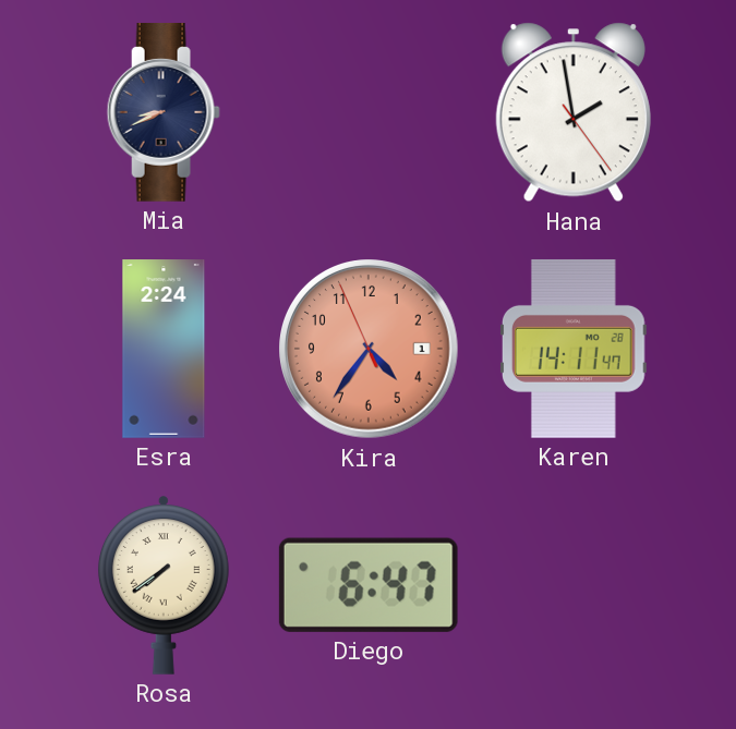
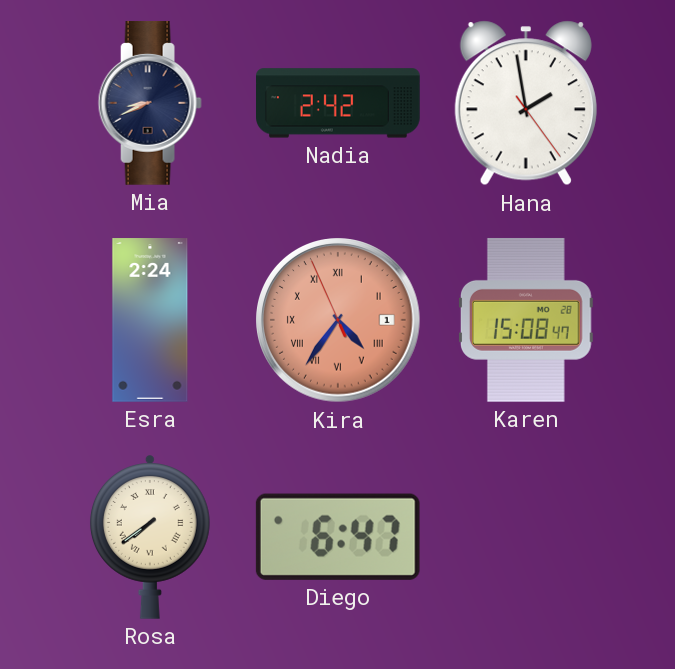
Nadia: none -> 2:42
Kira numerals: Arabic -> Roman
Karen: 14:11 -> 15:08
